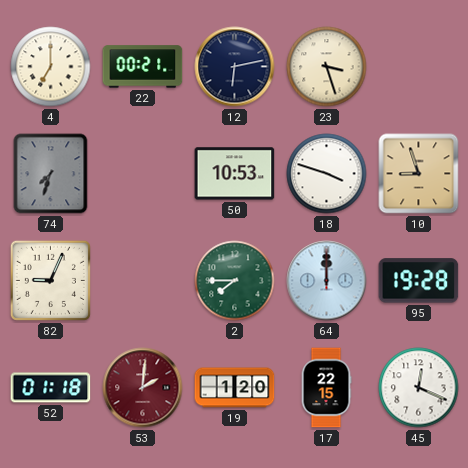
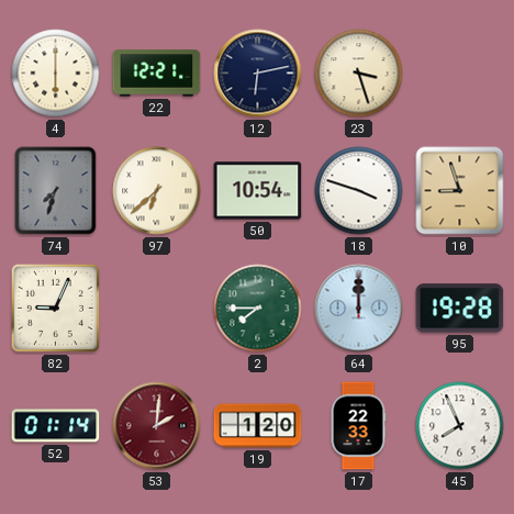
4: 7:00 -> 6:00
22: 00:21 -> 12:21
97: none -> 6:38
50: 10:53 -> 10:54
52: 01:18 -> 01:14
17: 22:15 -> 22:33
45: 12:19 -> 7:56
